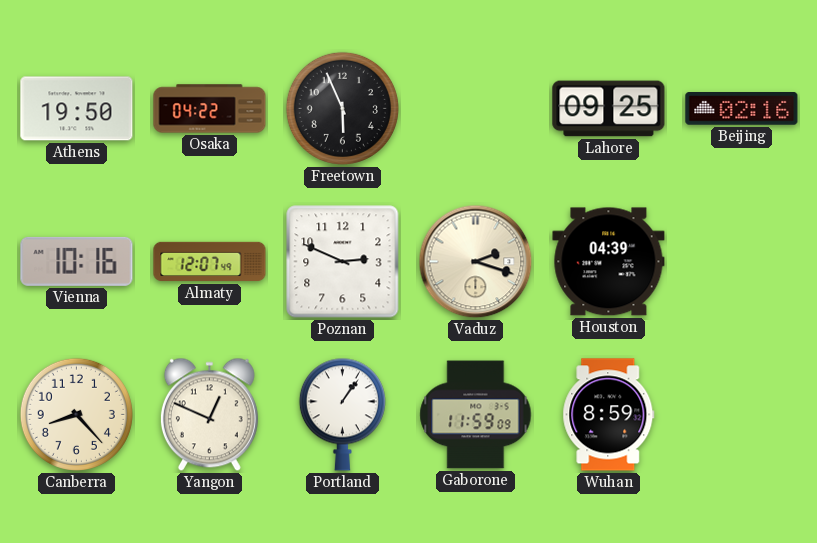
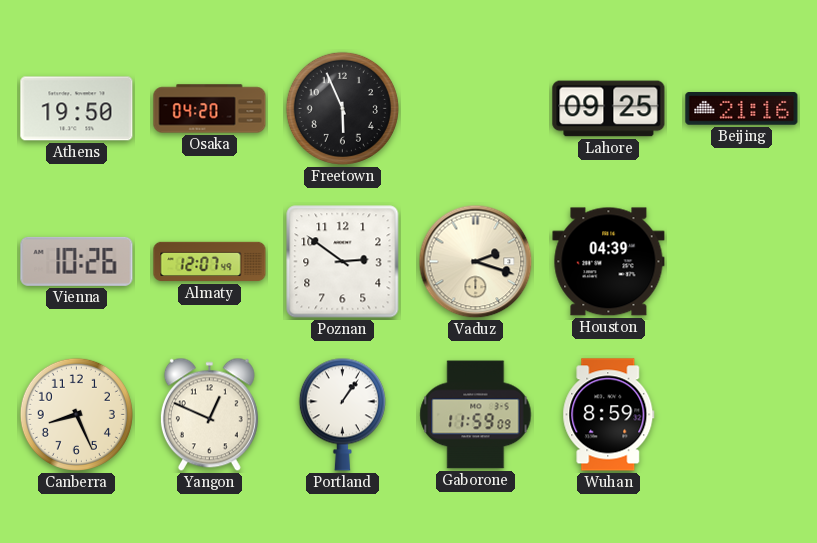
Osaka: 04:22 -> 04:20
Beijing: 02:16 -> 21:16
Vienna: 10:16 -> 10:26
Poznan: 2:49 -> 2:51
Canberra: 8:23 -> 8:26
